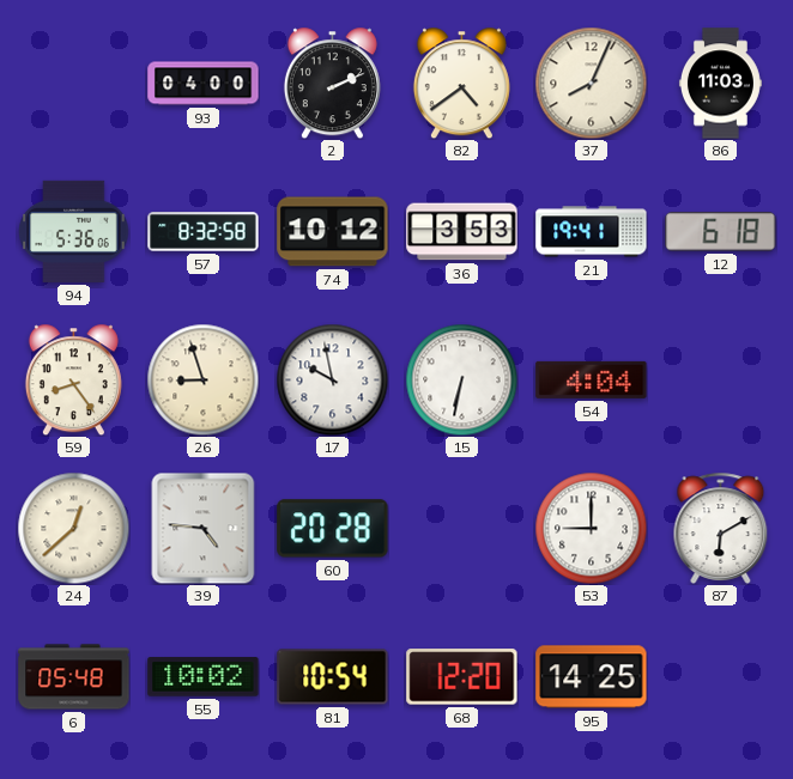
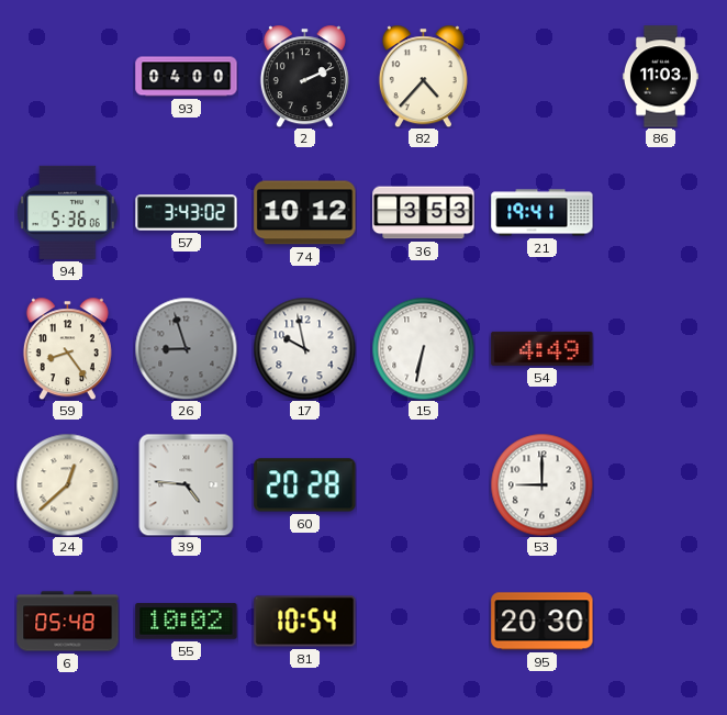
82: 4:39 -> 4:37
37: 8:04 -> none
57: 8:32 -> 3:43
12: 6:18 -> none
26 dial: cream -> grey
54: 4:04 -> 4:49
87: 6:10 -> none
68: 12:20 -> none
95: 14:25 -> 20:30
